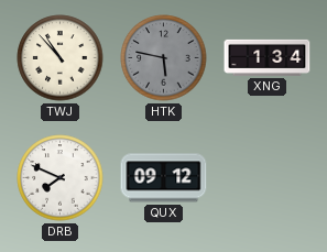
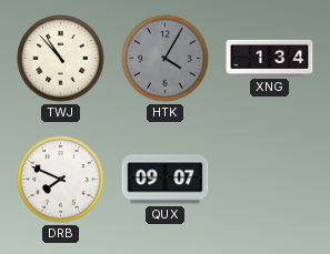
HTK: 5:47 -> 4:05
QUX: 09:12 -> 09:07
